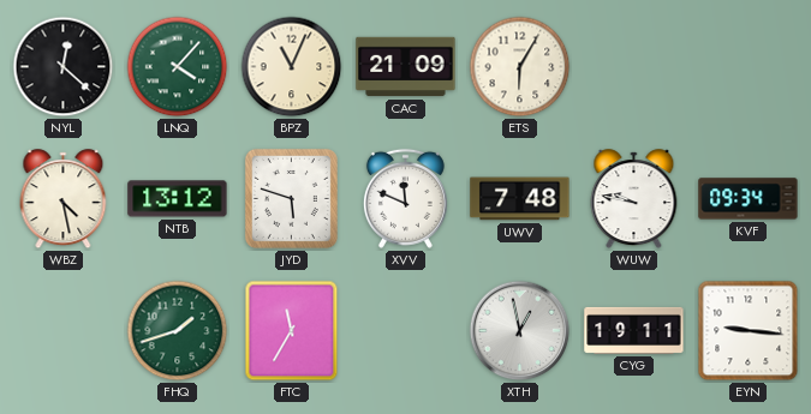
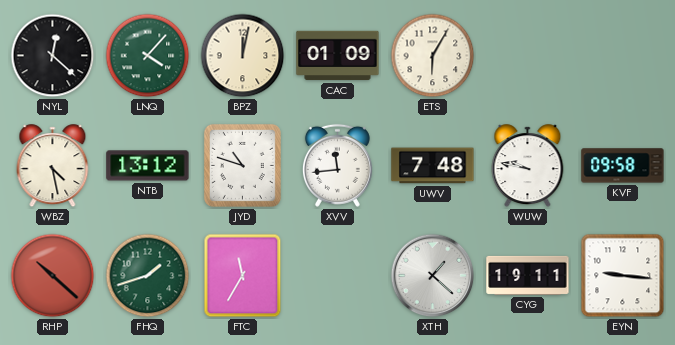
BPZ: 11:04 -> 12:02
CAC: 21:09 -> 01:09
JYD: 5:48 -> 10:48
XVV: 11:49 -> 11:44
KVF: 09:34 -> 09:58
RHP: none -> 10:22
XTH: 12:58 -> 1:22
